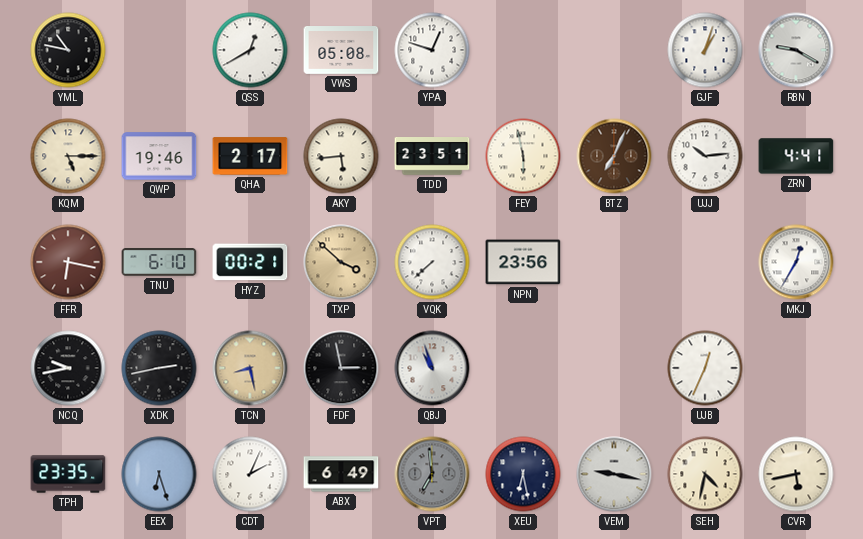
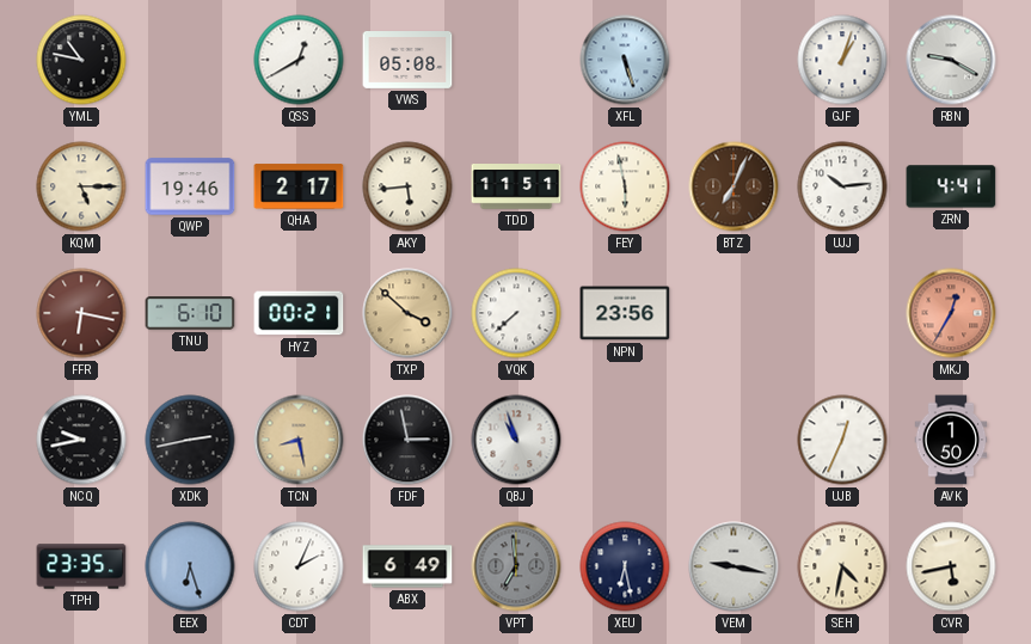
YPA: 12:48 -> none
XFL: none -> 5:27
TDD: 23:51 -> 11:51
MKJ dial: white -> salmon
AVK: none -> 1:50
